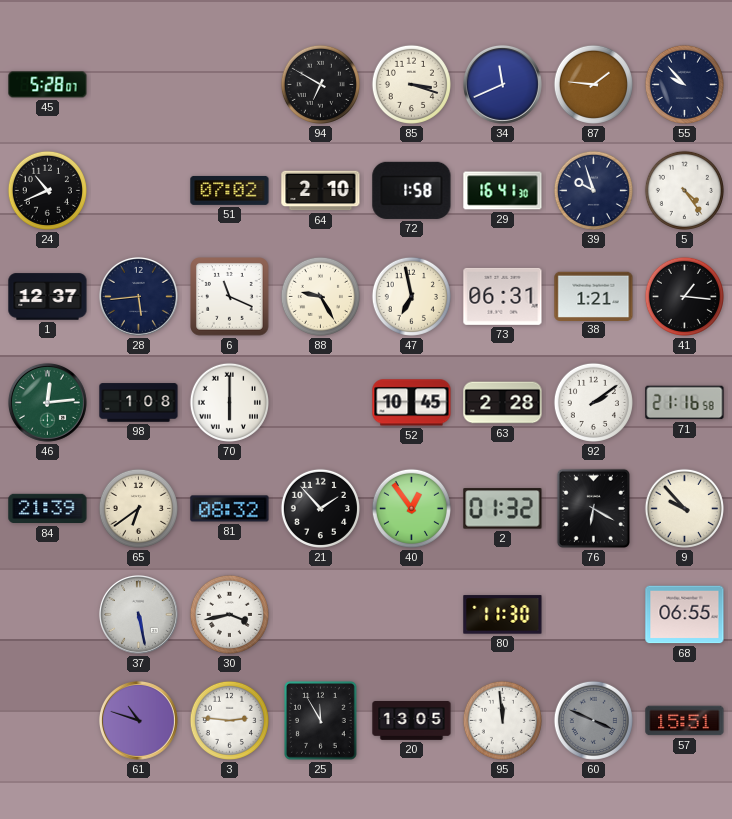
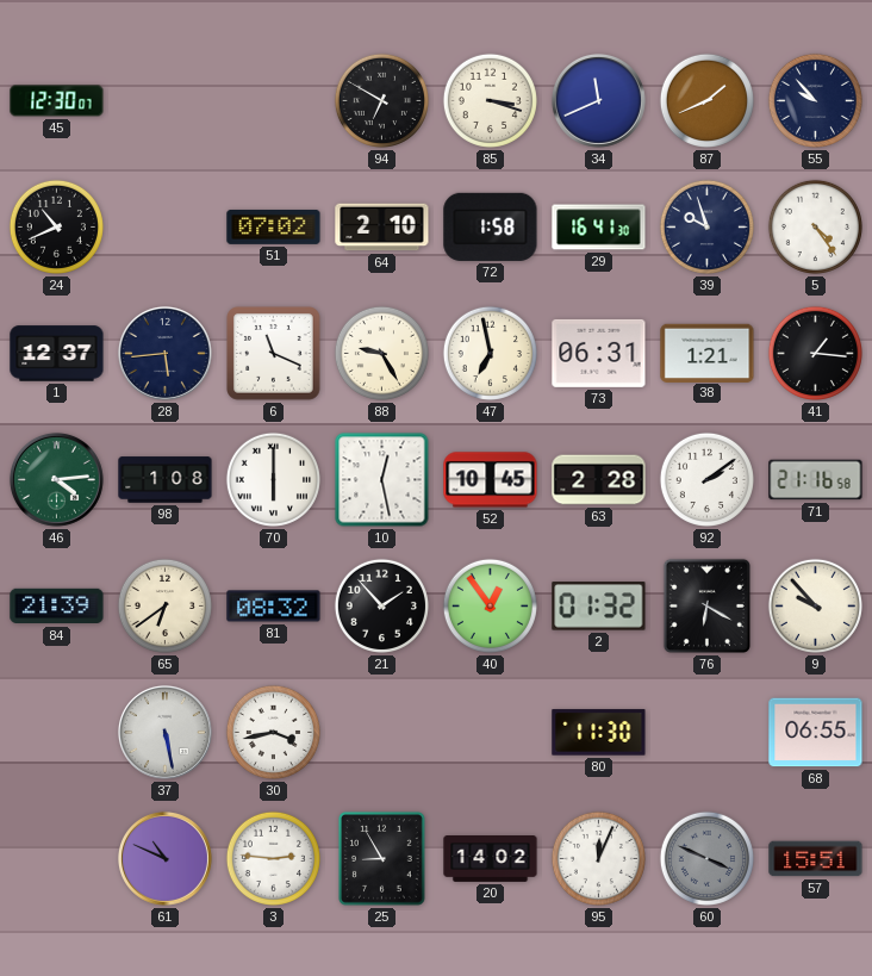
45: 5:28 -> 12:30
87: 1:46 -> 1:41
46: 12:14 -> 4:14
10: none -> 12:28
61: 10:48 -> 10:49
25: 11:55 -> 8:55
20: 13:05 -> 14:02
95: 11:59 -> 12:04
